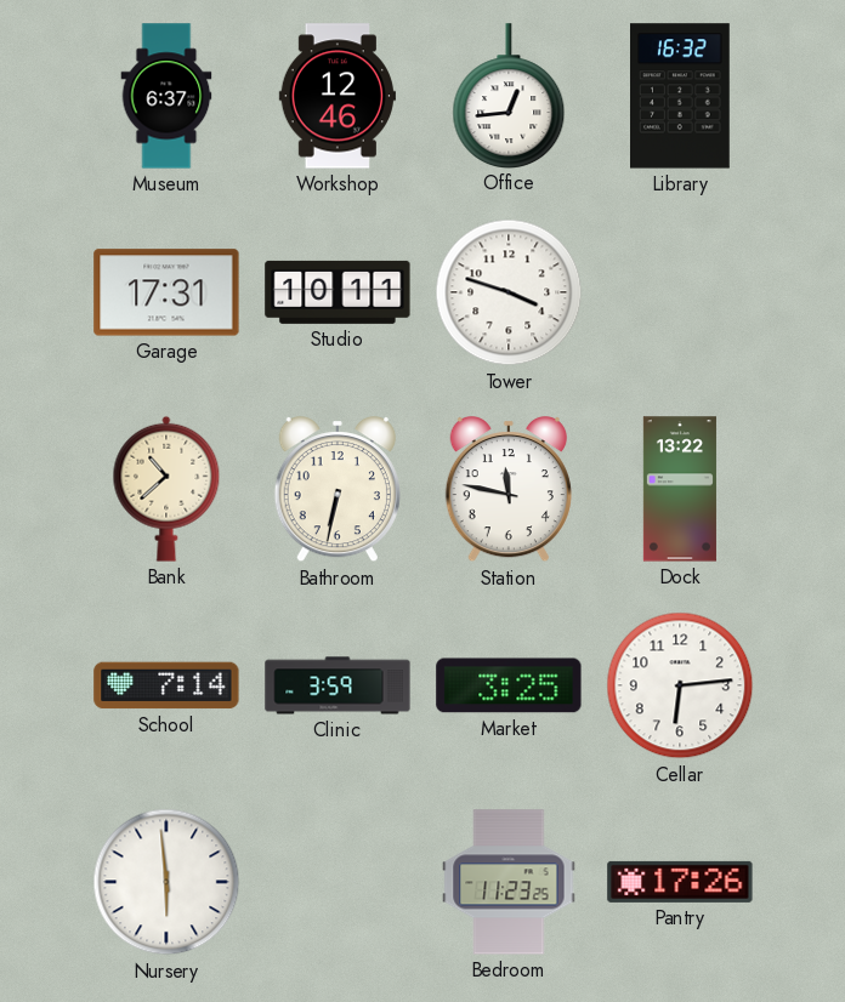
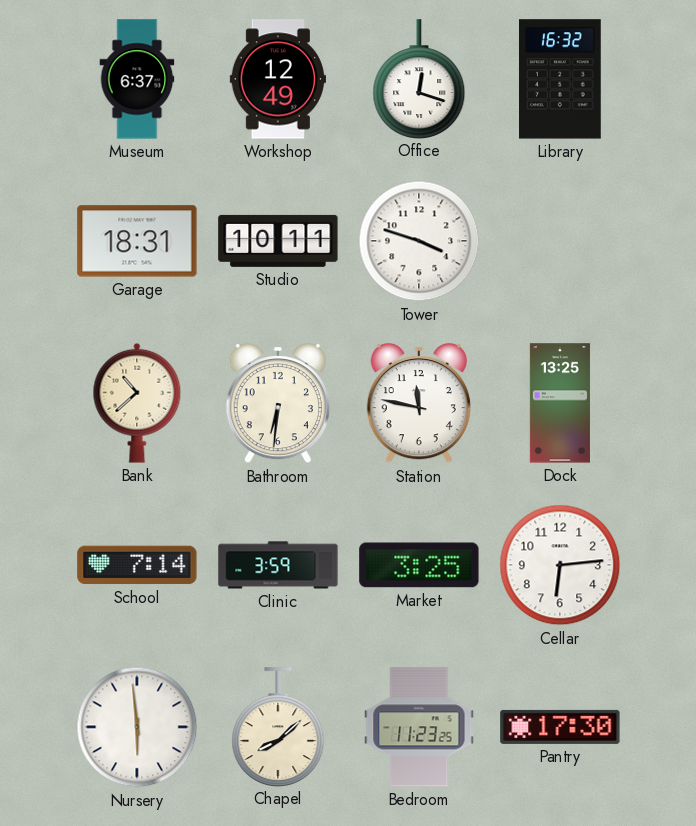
Workshop: 12:46 -> 12:49
Office: 12:44 -> 12:18
Garage: 17:31 -> 18:31
Bathroom: 6:32 -> 6:31
Dock: 13:22 -> 13:25
Chapel: none -> 8:08
Pantry: 17:26 -> 17:30
